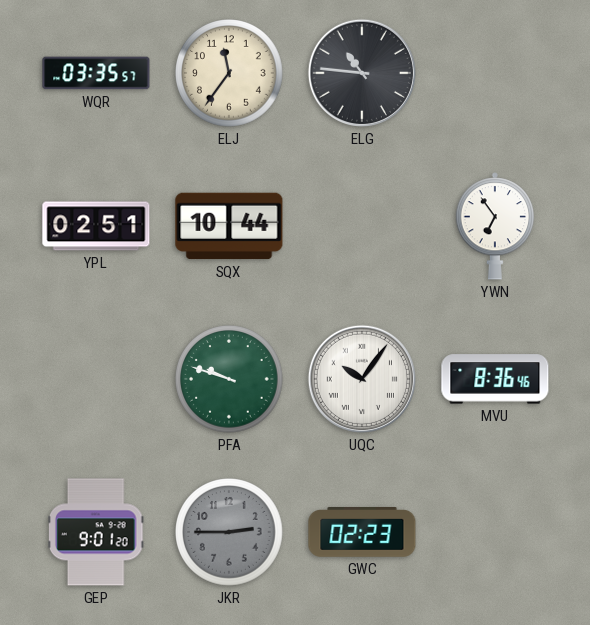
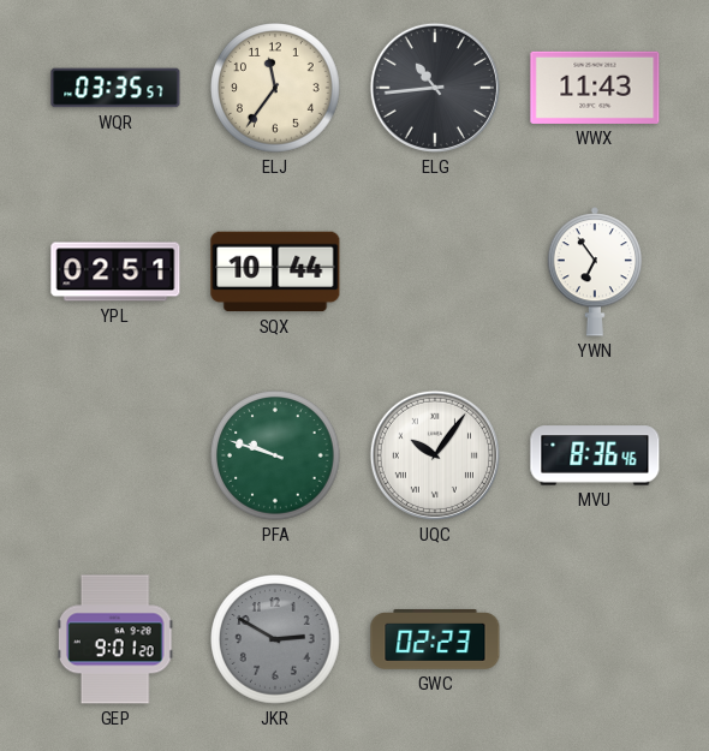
ELG: 10:46 -> 10:44
WWX: none -> 11:43
JKR: 2:45 -> 2:50
